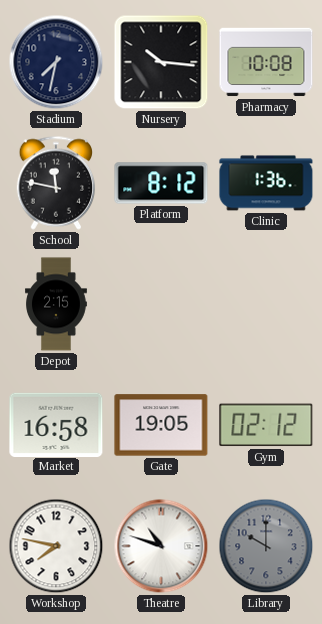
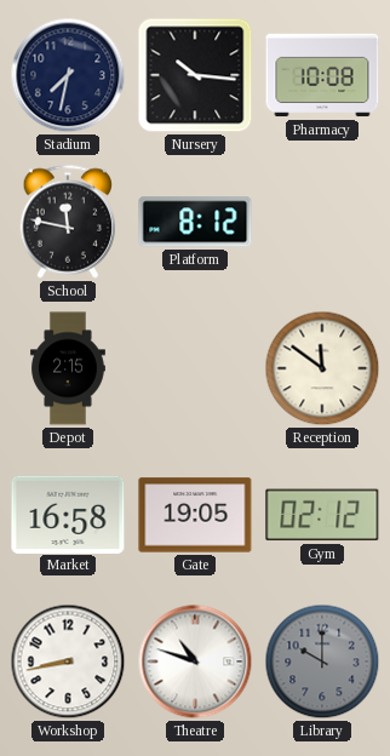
Clinic: 1:36 -> none
Reception: none -> 11:51
Workshop: 7:47 -> 8:43
